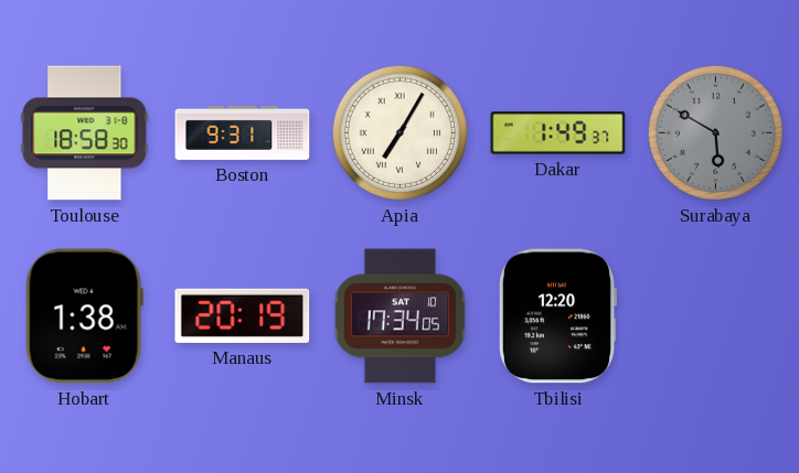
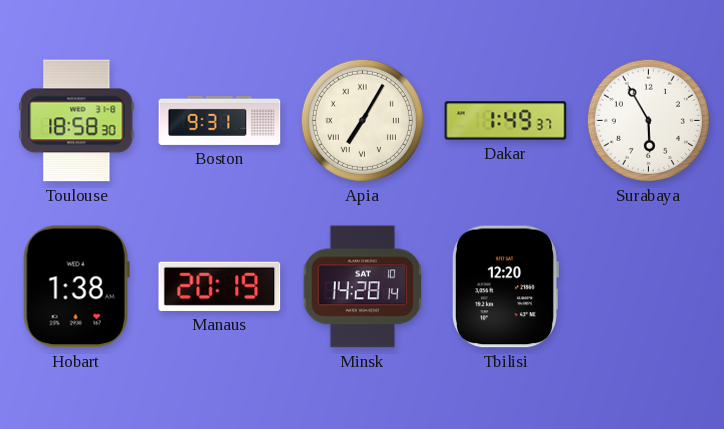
Surabaya: 5:50 -> 5:55
Surabaya dial: grey -> white
Minsk: 17:34 -> 14:28
